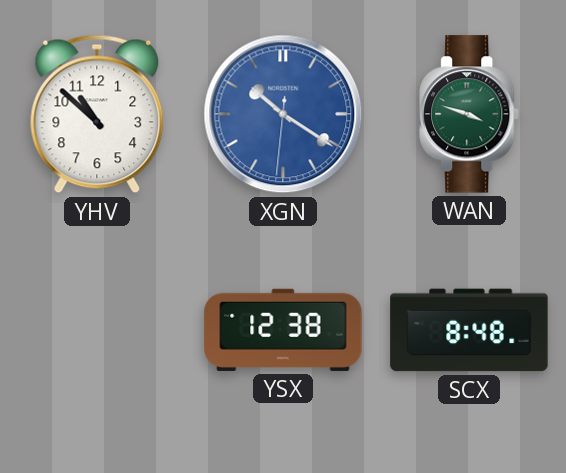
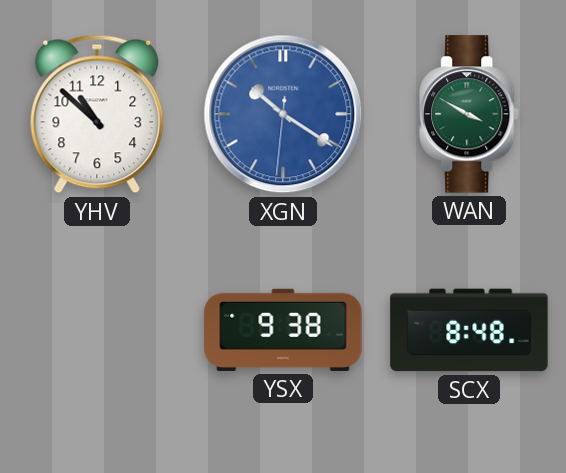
WAN: 3:48 -> 3:50
YSX: 12:38 -> 9:38
